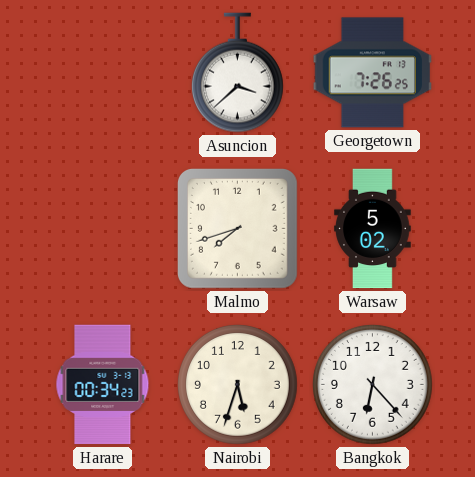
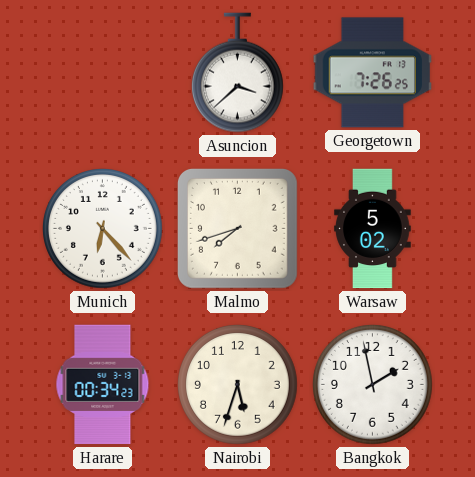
Munich: none -> 6:23
Bangkok: 6:23 -> 1:58
